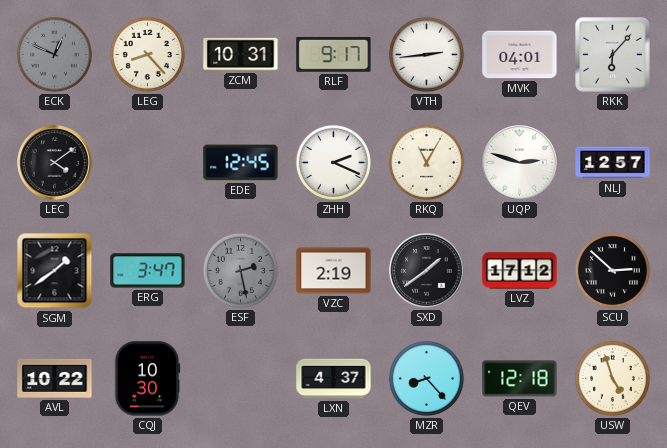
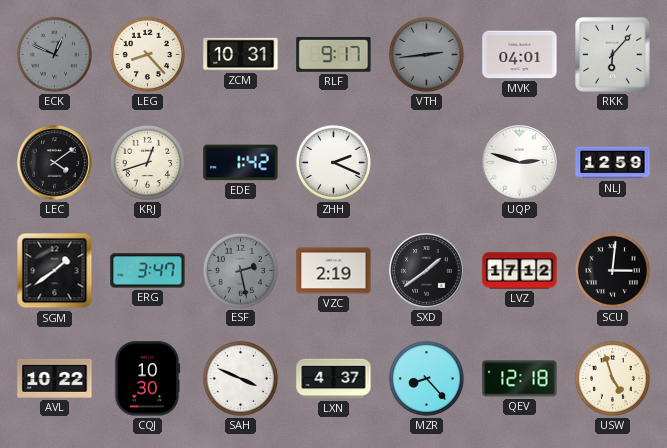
VTH dial: white -> grey
KRJ: none -> 12:42
EDE: 12:45 -> 1:42
RKQ: 11:05 -> none
NLJ: 12:57 -> 12:59
SCU: 2:52 -> 3:01
SAH: none -> 3:49
